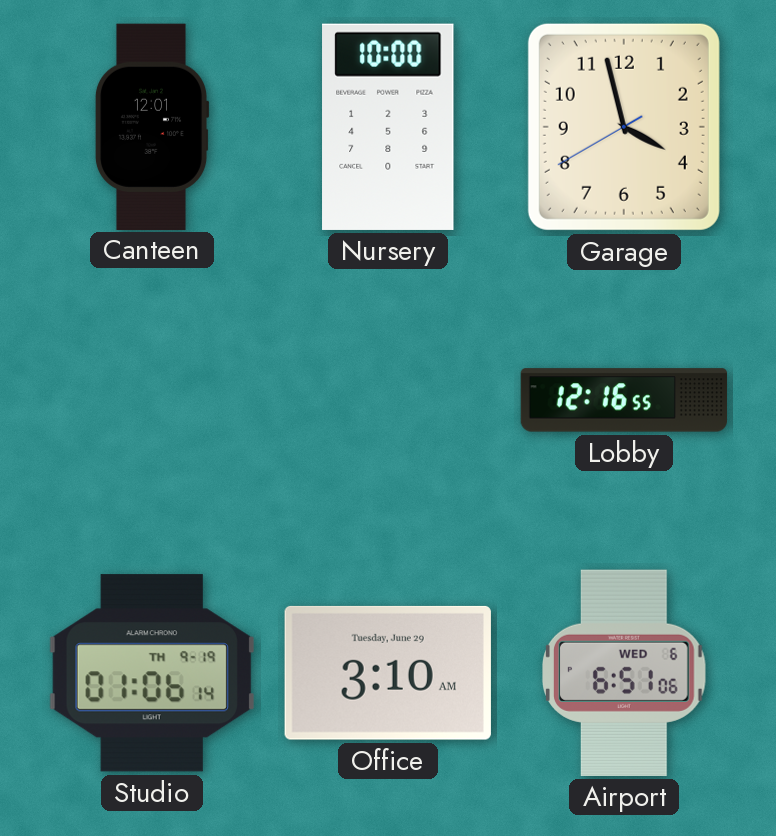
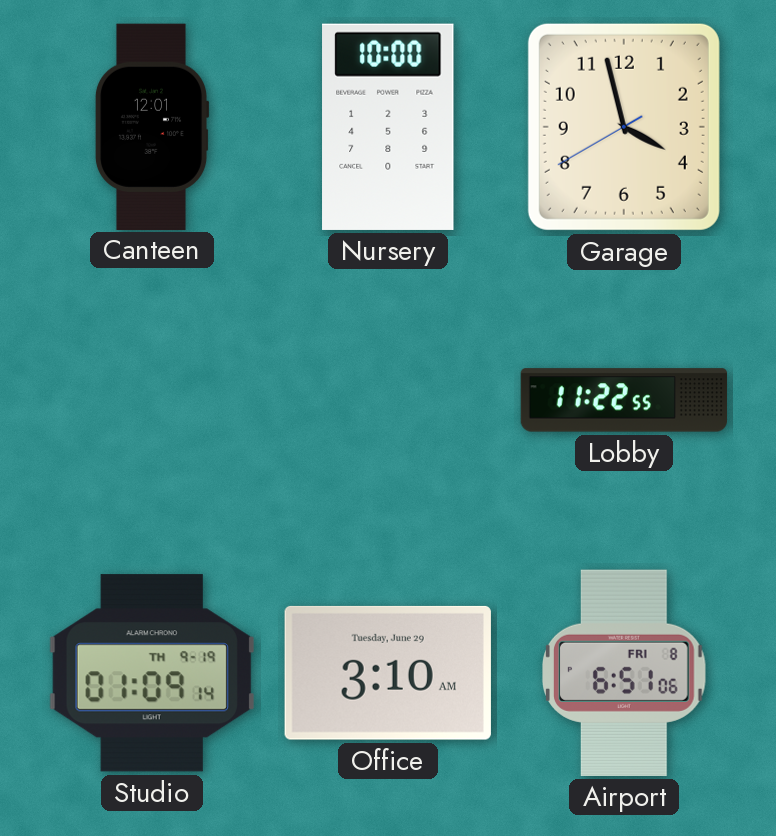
Lobby: 12:16 -> 11:22
Studio: 01:06 -> 01:09
Airport date: WED 6 -> FRI 8
